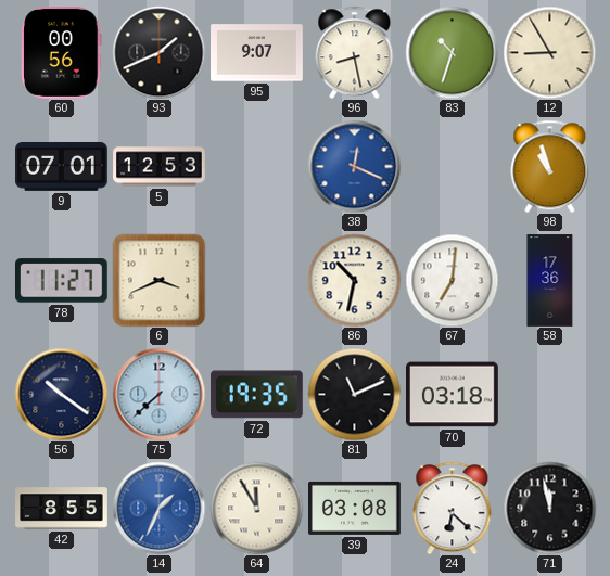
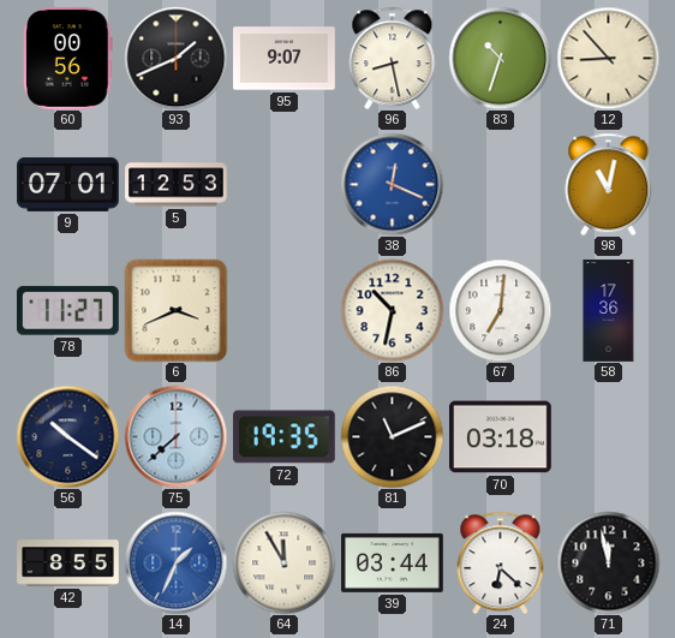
12: 8:55 -> 8:53
98: 10:57 -> 11:02
39: 03:08 -> 03:44
